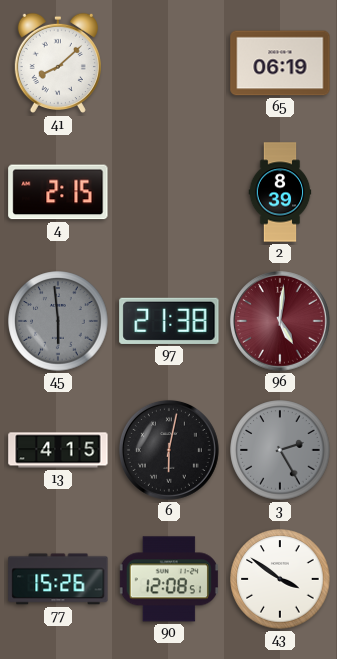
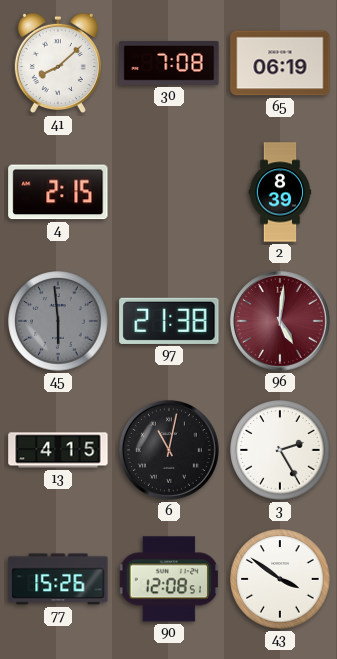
30: none -> 7:08
6: 6:02 -> 11:02
3 dial: grey -> white
